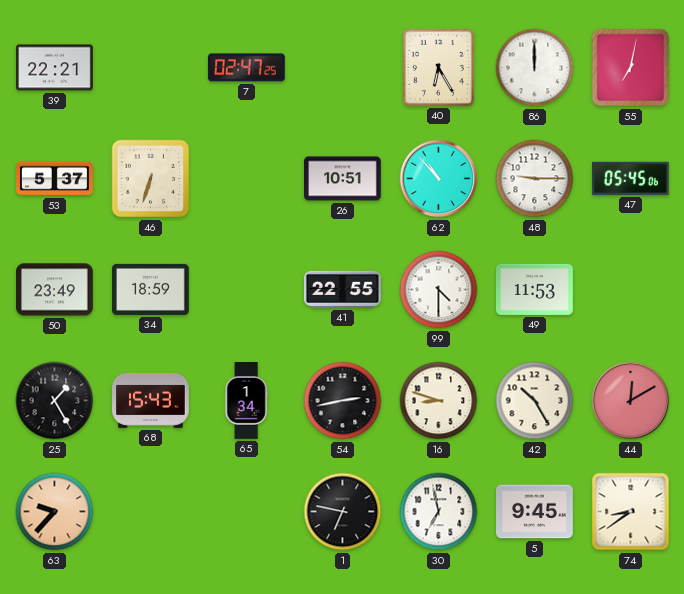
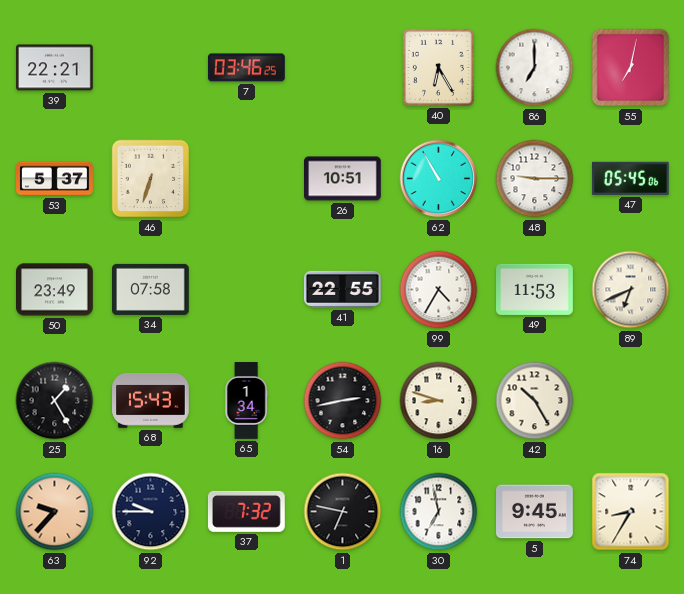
7: 02:47 -> 03:46
86: 12:00 -> 7:00
62: 10:53 -> 10:55
34: 18:59 -> 07:58
99: 4:30 -> 4:35
89: none -> 6:41
44: 12:10 -> none
92: none -> 9:45
37: none -> 7:32
74: 8:39 -> 8:35
